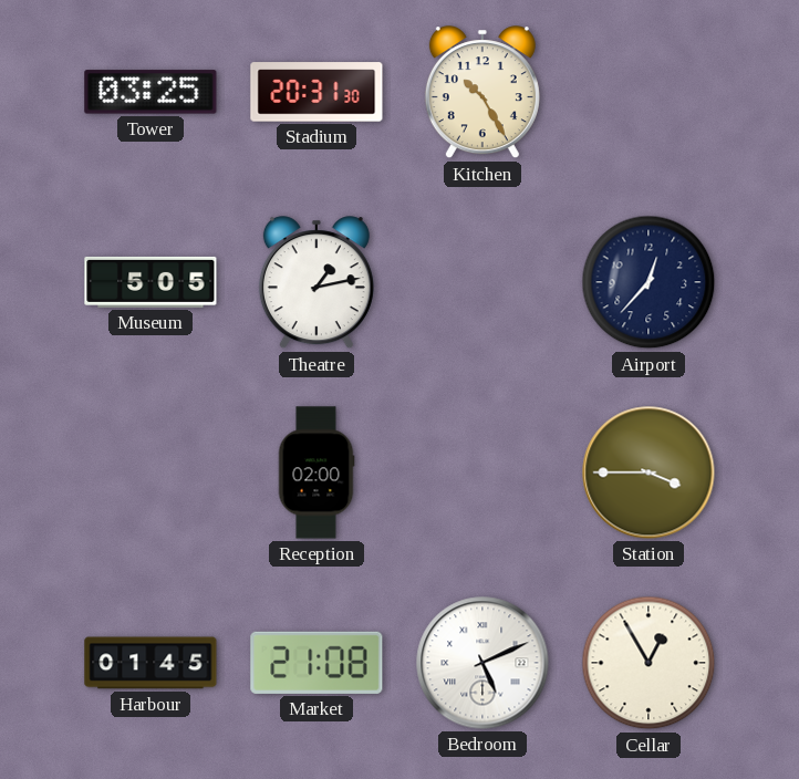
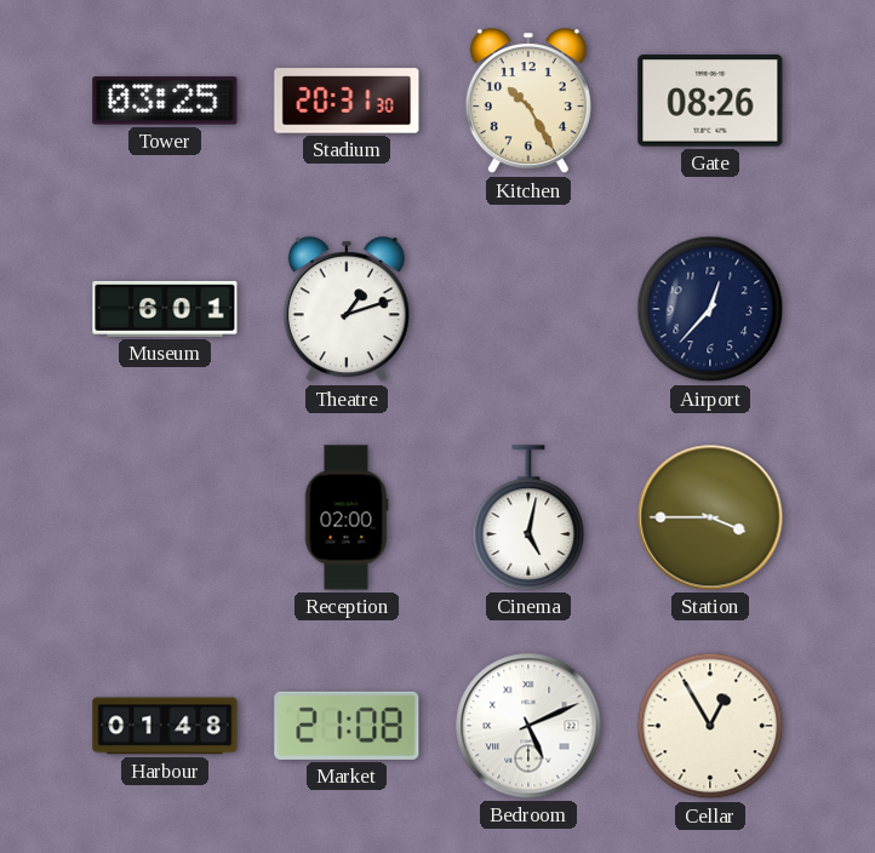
Gate: none -> 08:26
Museum: 5:05 -> 6:01
Theatre: 1:13 -> 1:12
Cinema: none -> 5:02
Harbour: 01:45 -> 01:48
